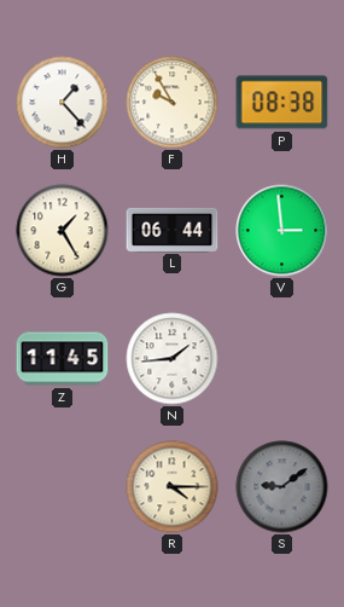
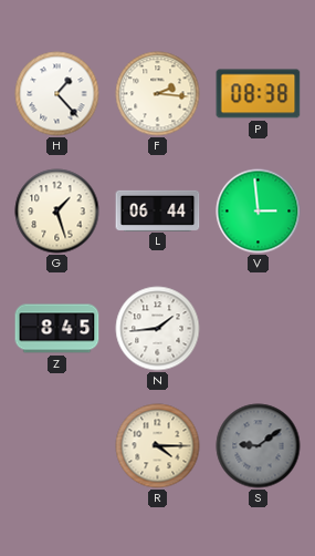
F: 9:55 -> 2:16
G: 1:25 -> 1:27
Z: 11:45 -> 8:45
